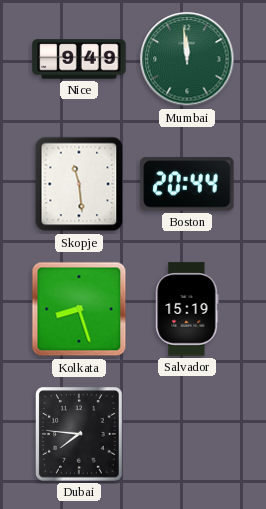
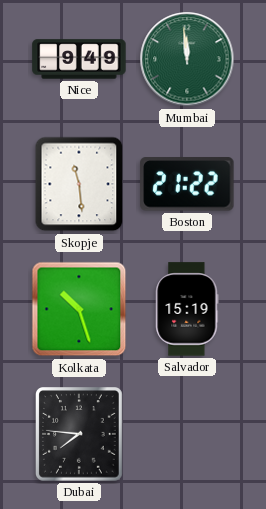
Boston: 20:44 -> 21:22
Kolkata: 8:27 -> 10:27
